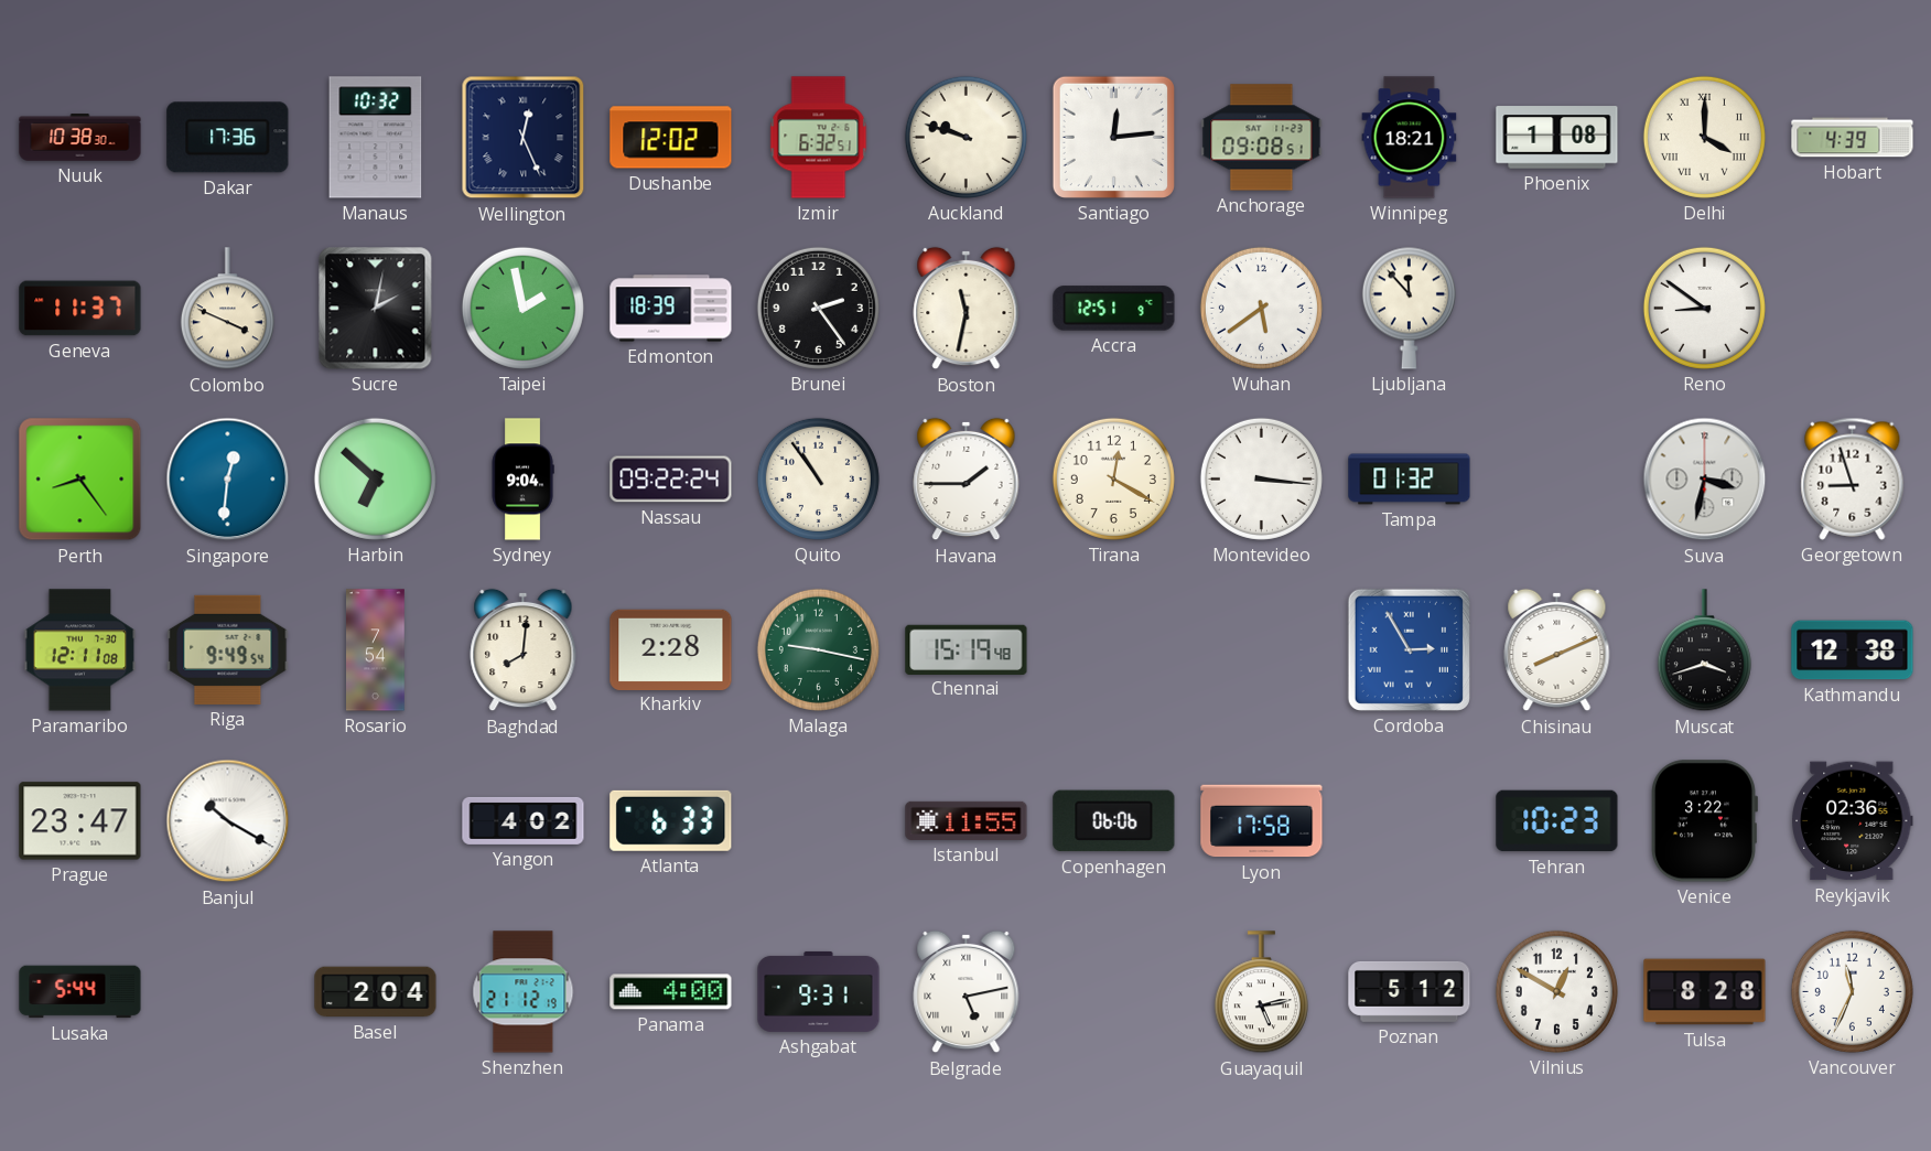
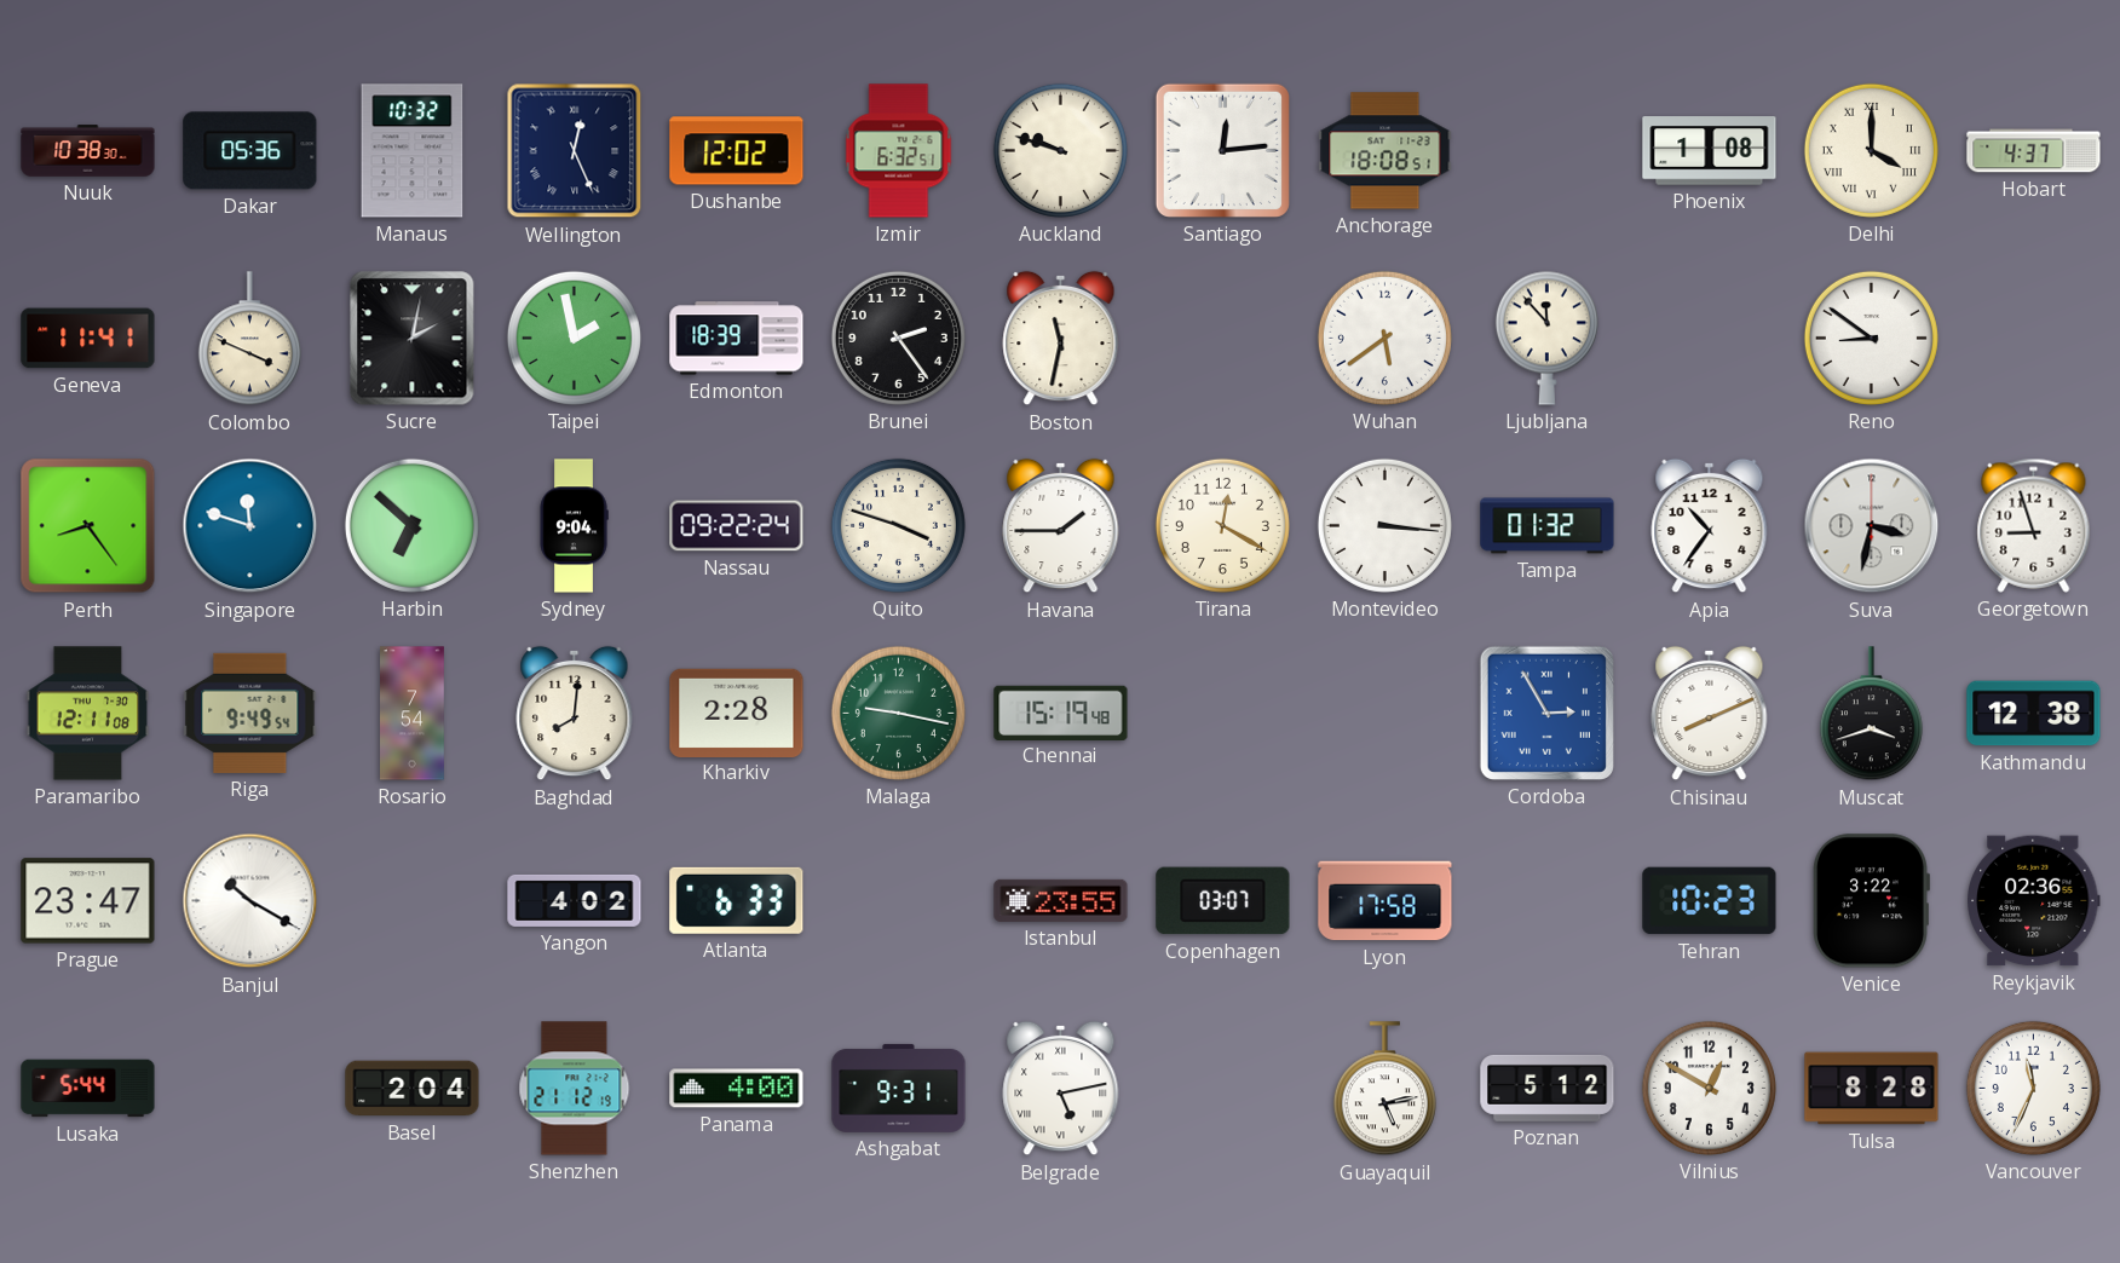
Dakar: 17:36 -> 05:36
Anchorage: 09:08 -> 18:08
Winnipeg: 18:21 -> none
Hobart: 4:39 -> 4:37
Geneva: 11:37 -> 11:41
Accra: 12:51 -> none
Singapore: 12:31 -> 11:48
Quito: 10:54 -> 3:48
Apia: none -> 10:36
Istanbul: 11:55 -> 23:55
Copenhagen: 06:06 -> 03:07
